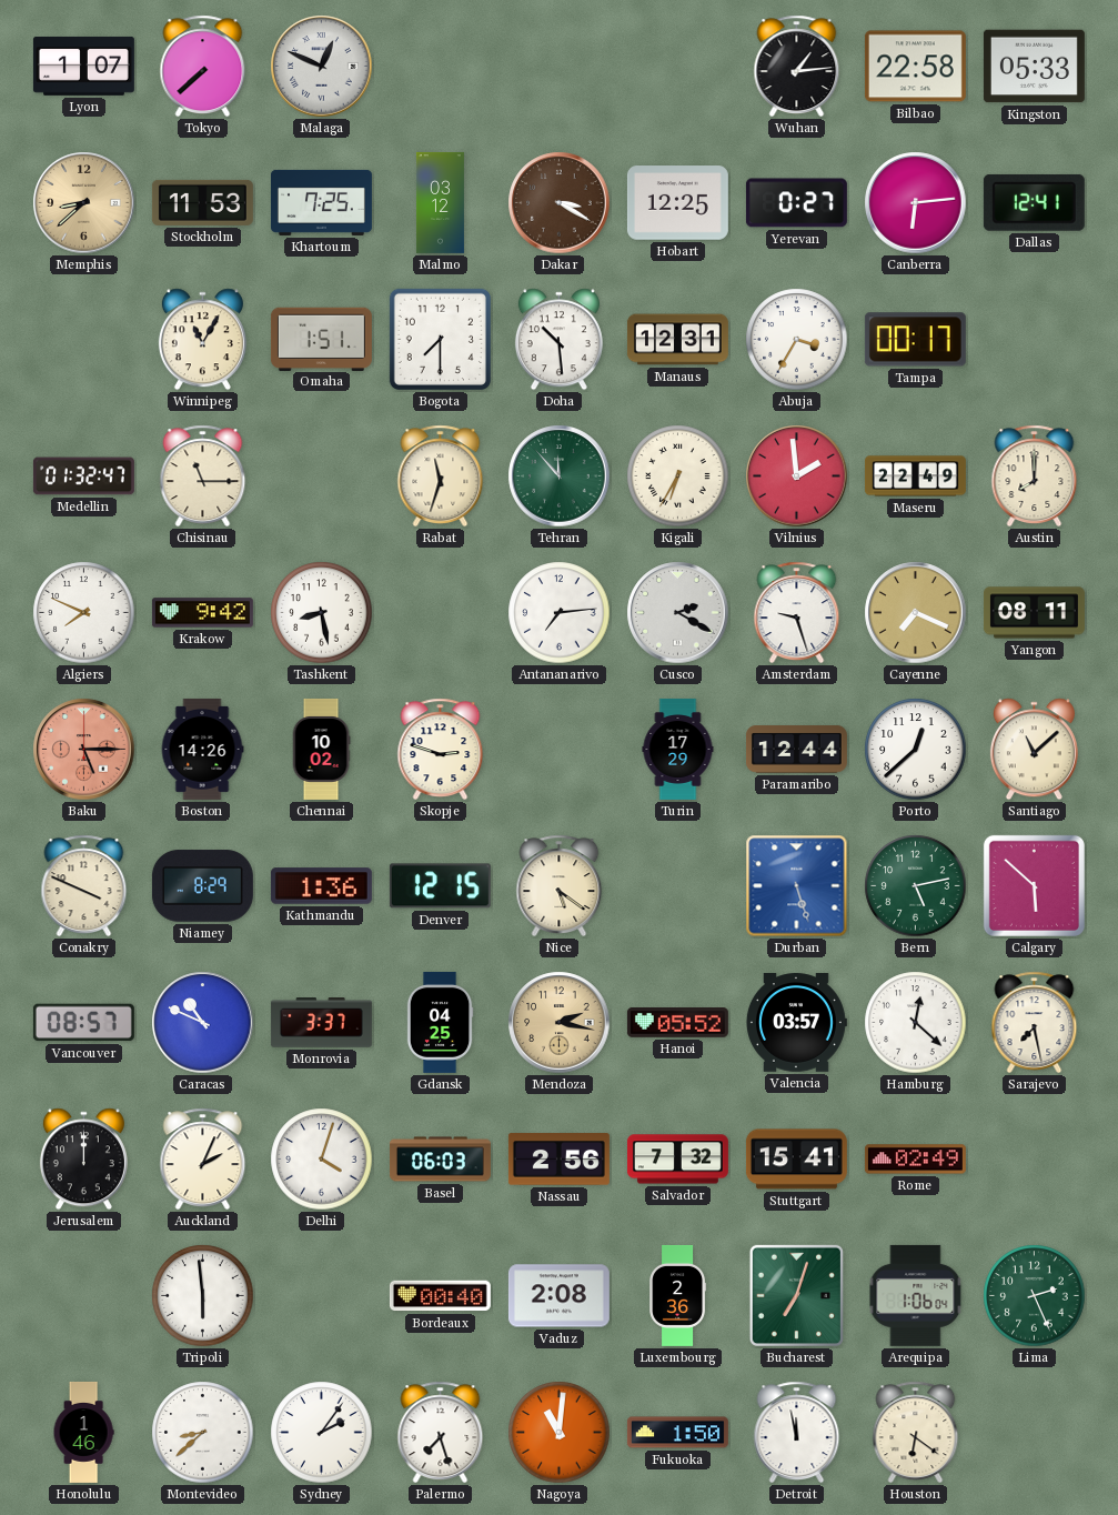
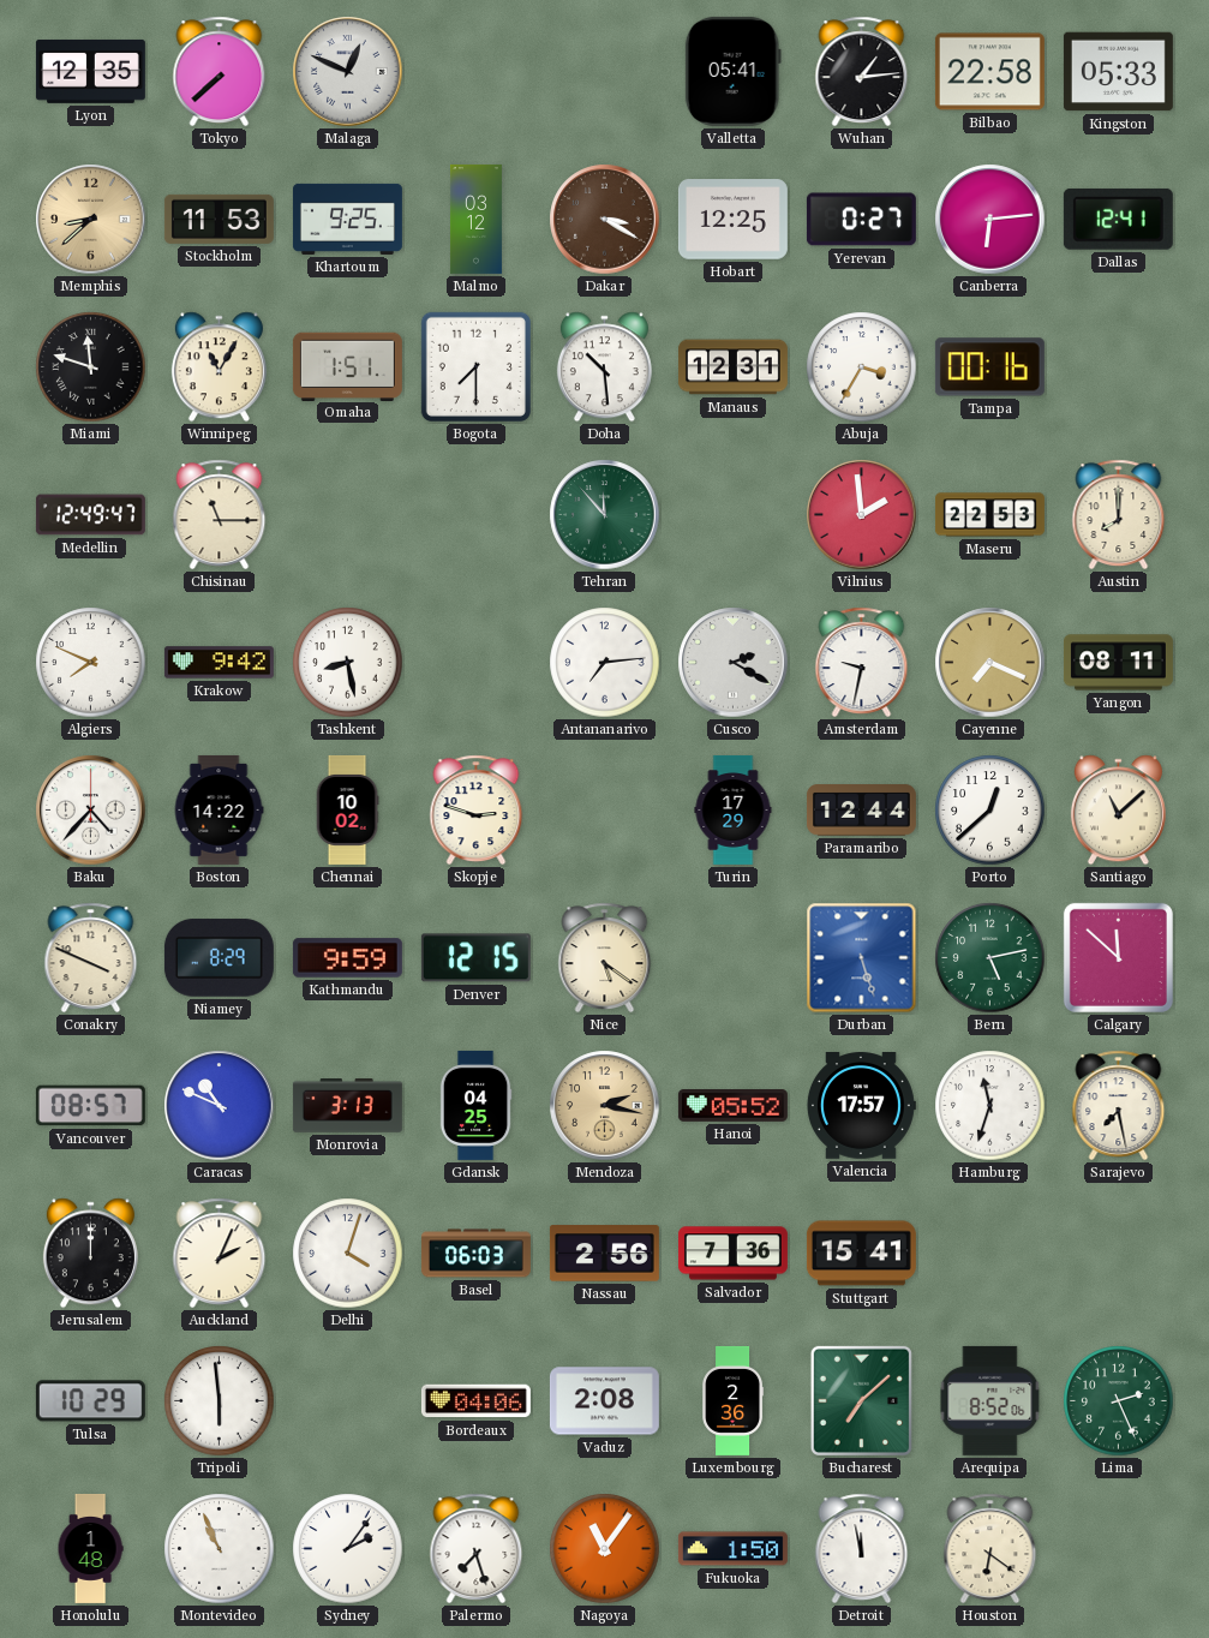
Lyon: 1:07 -> 12:35
Valletta: none -> 05:41
Khartoum: 7:25 -> 9:25
Miami: none -> 11:48
Tampa: 00:17 -> 00:16
Medellin: 01:32 -> 12:49
Rabat: 11:33 -> none
Kigali: 6:35 -> none
Maseru: 22:49 -> 22:53
Amsterdam: 9:27 -> 9:32
Baku: 5:15 -> 4:37
Baku dial: salmon -> white
Boston: 14:26 -> 14:22
Kathmandu: 1:36 -> 9:59
Calgary: 5:52 -> 11:52
Monrovia: 3:37 -> 3:13
Valencia: 03:57 -> 17:57
Hamburg: 12:22 -> 11:33
Salvador: 7:32 -> 7:36
Rome: 02:49 -> none
Tulsa: none -> 10:29
Bordeaux: 00:40 -> 04:06
Bucharest: 7:03 -> 7:08
Arequipa: 1:06 -> 8:52
Honolulu: 1:46 -> 1:48
Montevideo: 8:38 -> 10:56
Nagoya: 11:01 -> 11:06
